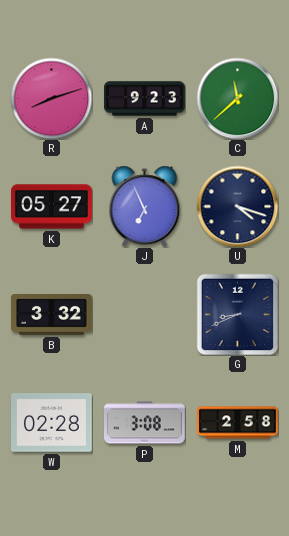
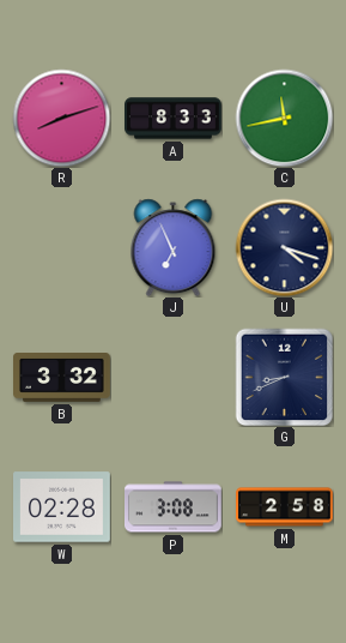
A: 9:23 -> 8:33
C: 11:38 -> 11:43
K: 05:27 -> none
